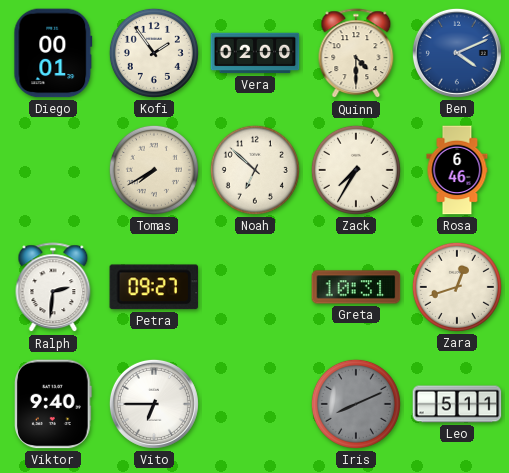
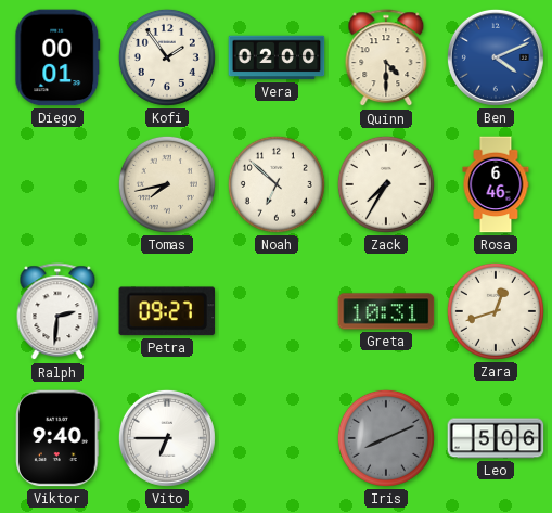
Tomas: 7:40 -> 7:43
Leo: 5:11 -> 5:06
